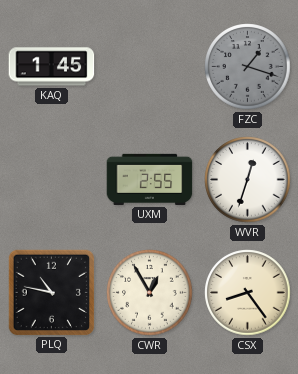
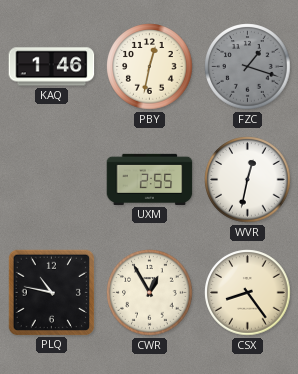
KAQ: 1:45 -> 1:46
PBY: none -> 12:32
WVR: 12:33 -> 12:32
